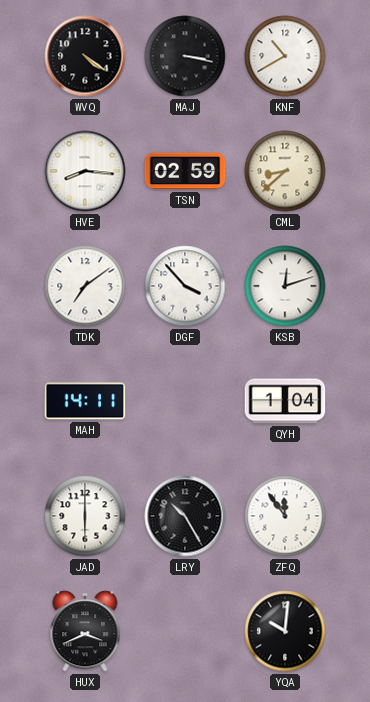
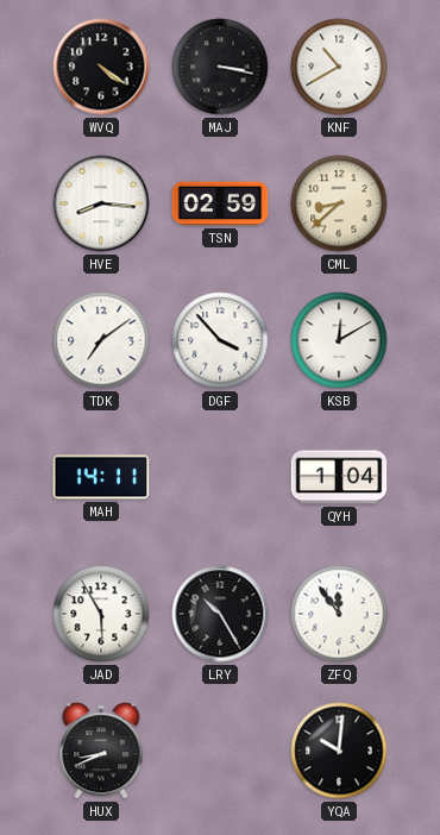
KSB: 12:12 -> 12:10
JAD: 6:00 -> 5:55
HUX: 3:41 -> 8:41
